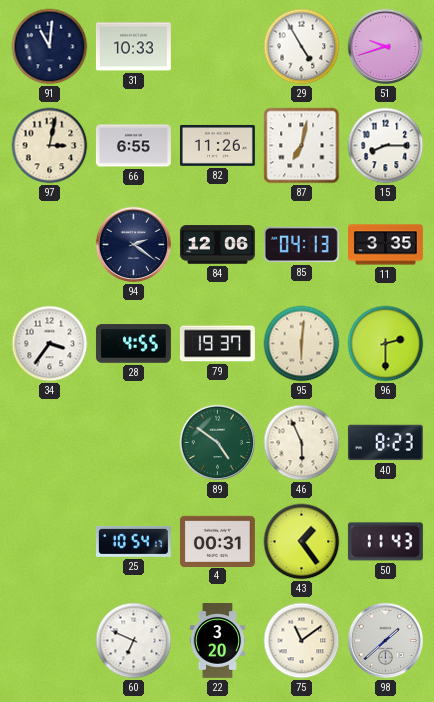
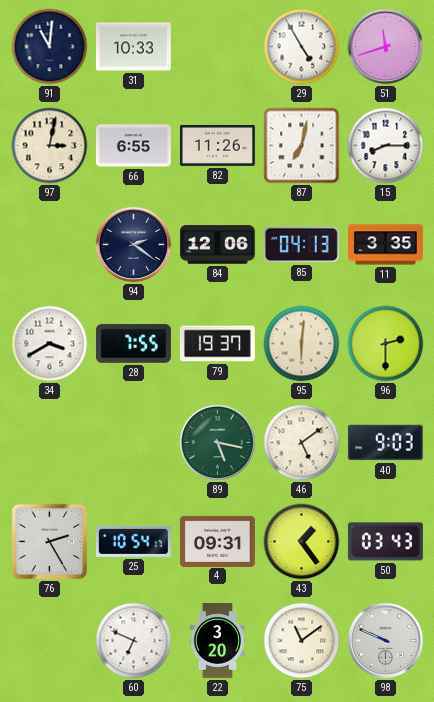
51: 9:42 -> 11:42
34: 3:36 -> 3:40
28: 4:55 -> 7:55
89: 4:51 -> 5:17
46: 5:56 -> 5:09
40: 8:23 -> 9:03
76: none -> 2:25
4: 00:31 -> 09:31
50: 11:43 -> 03:43
98: 1:38 -> 9:49
